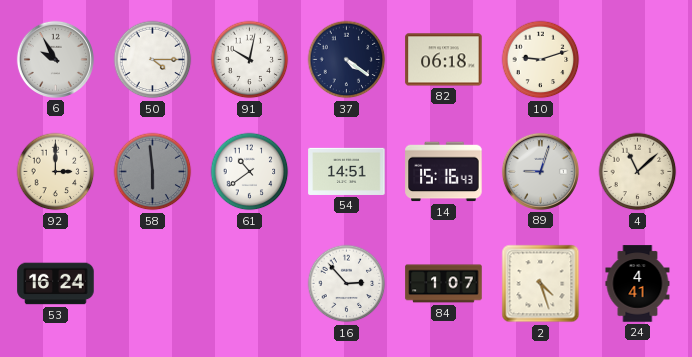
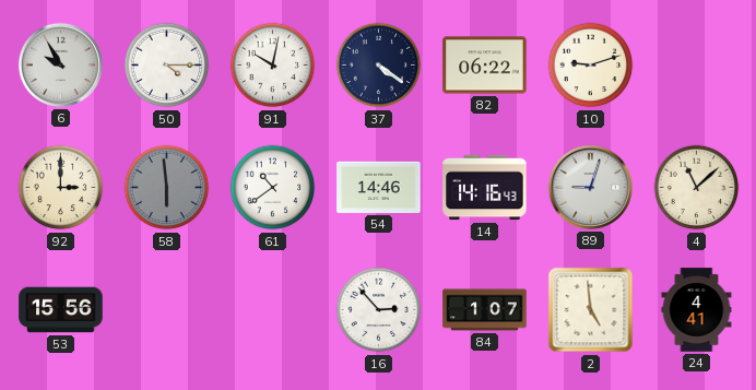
82: 06:18 -> 06:22
54: 14:51 -> 14:46
14: 15:16 -> 14:16
53: 16:24 -> 15:56
2: 4:27 -> 4:59
